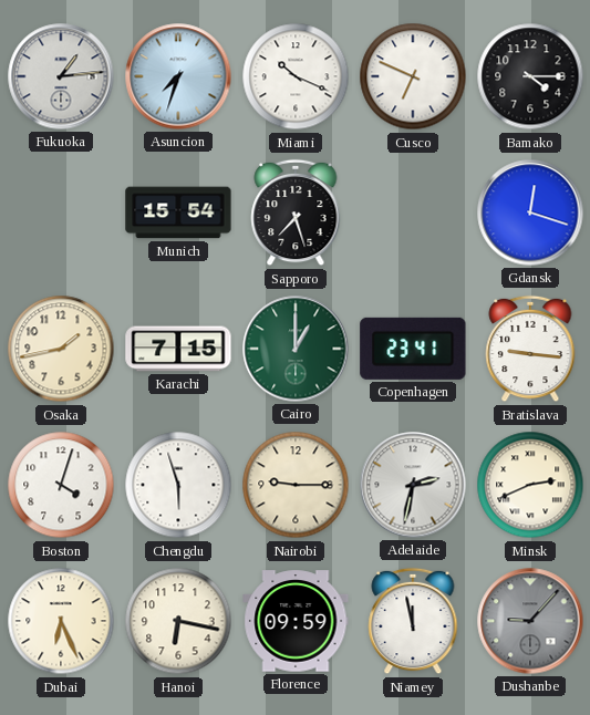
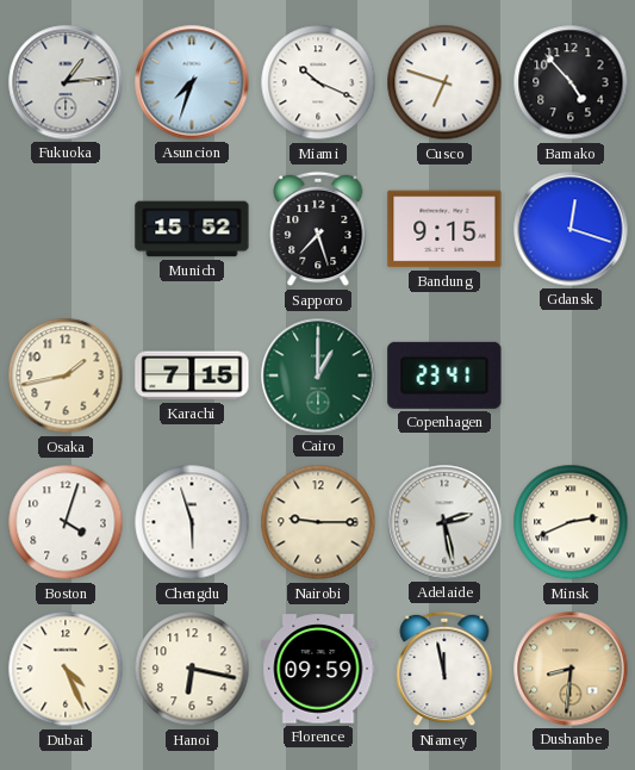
Cusco: 6:49 -> 6:48
Bamako: 4:15 -> 4:53
Munich: 15:54 -> 15:52
Bandung: none -> 9:15
Bratislava: 9:16 -> none
Adelaide: 2:32 -> 2:28
Dubai: 6:26 -> 4:26
Dushanbe: 9:07 -> 8:31
Dushanbe dial: grey -> champagne
